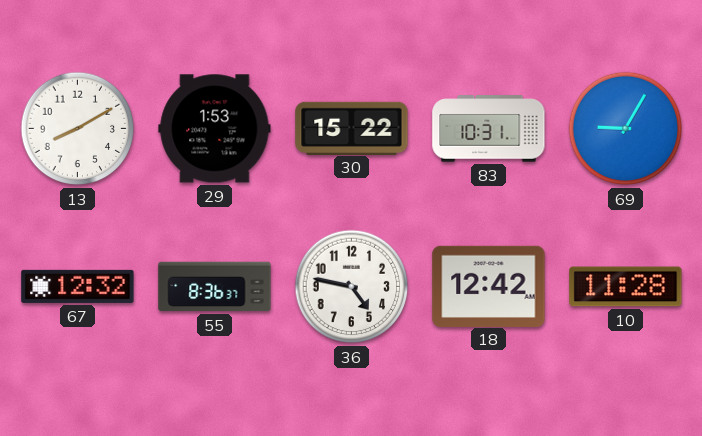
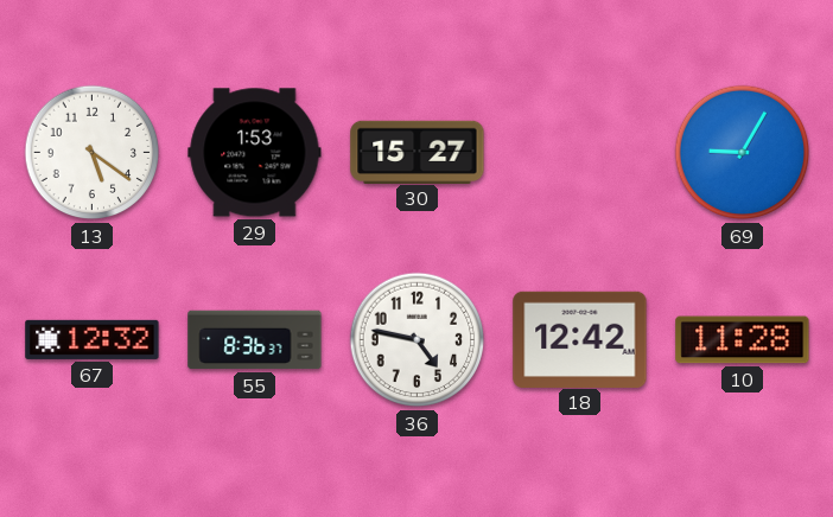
13: 8:10 -> 5:21
30: 15:22 -> 15:27
83: 10:31 -> none
